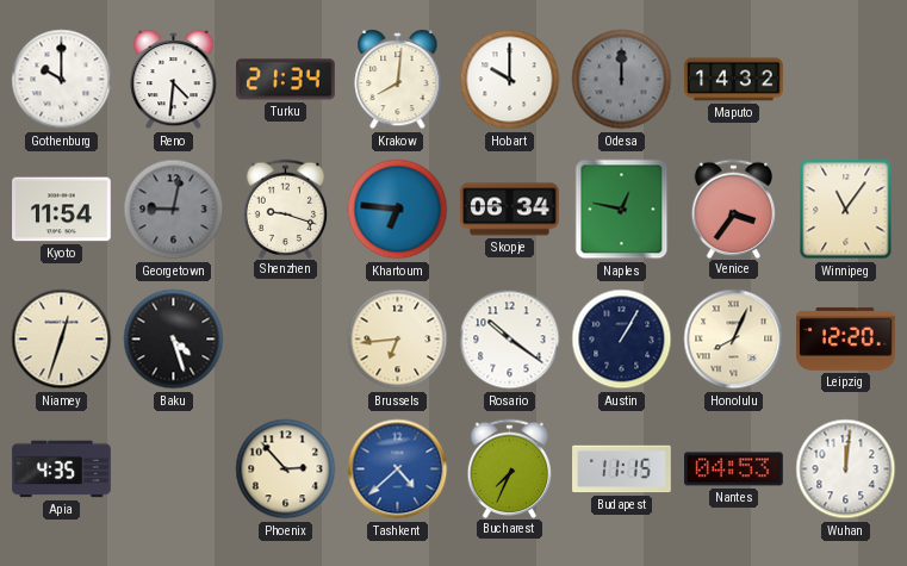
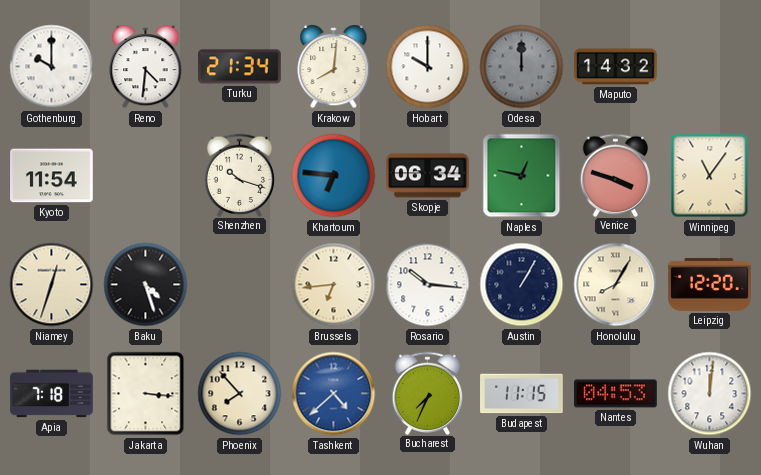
Georgetown: 9:02 -> none
Shenzhen: 9:18 -> 10:18
Venice: 3:36 -> 3:48
Rosario: 10:21 -> 10:16
Honolulu: 8:04 -> 8:05
Apia: 4:35 -> 7:18
Jakarta: none -> 3:16
Phoenix: 2:53 -> 7:53
